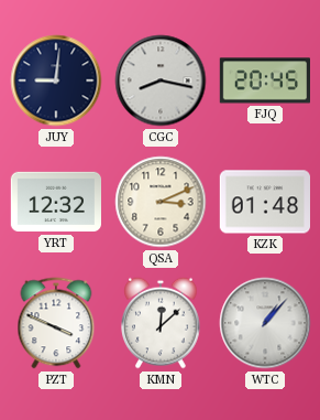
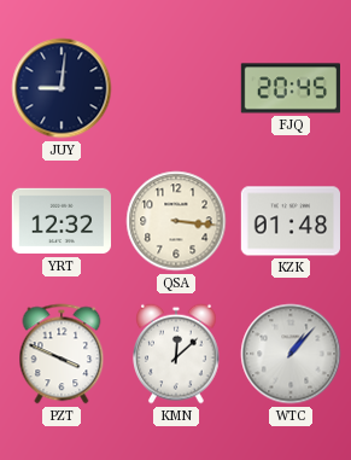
CGC: 8:17 -> none
QSA: 3:11 -> 3:16
